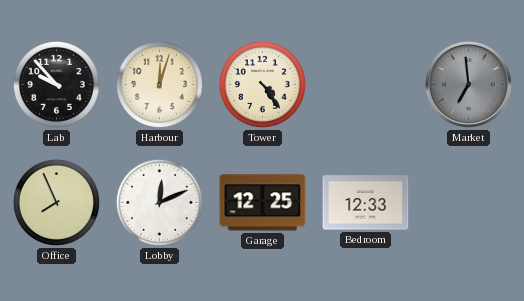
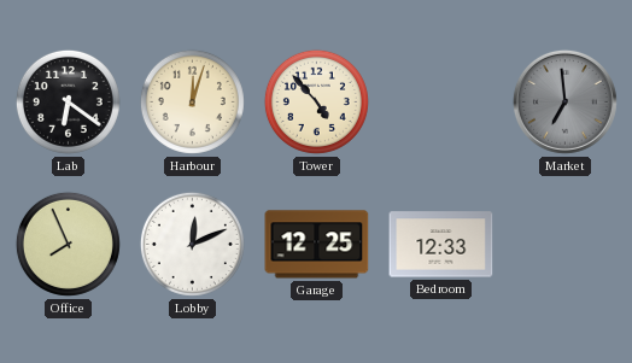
Lab: 9:53 -> 6:21
Tower: 4:24 -> 4:53
